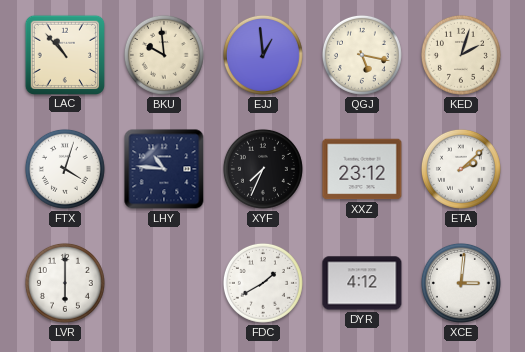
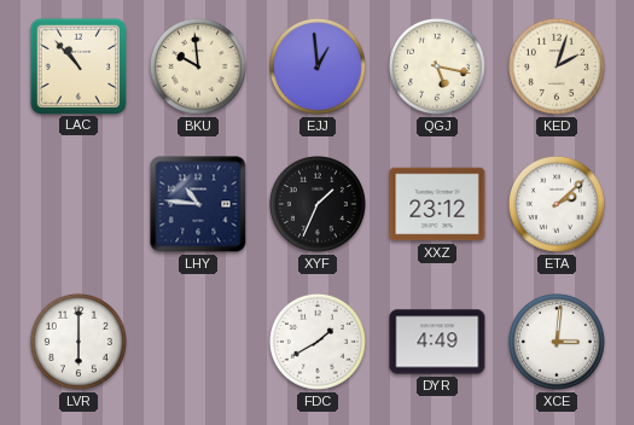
FTX: 4:03 -> none
XYF: 7:34 -> 1:34
DYR: 4:12 -> 4:49
